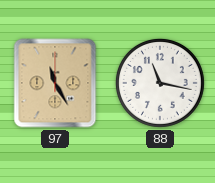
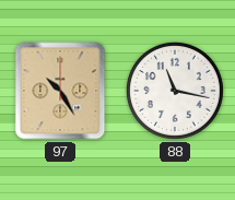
97: 11:25 -> 10:25
